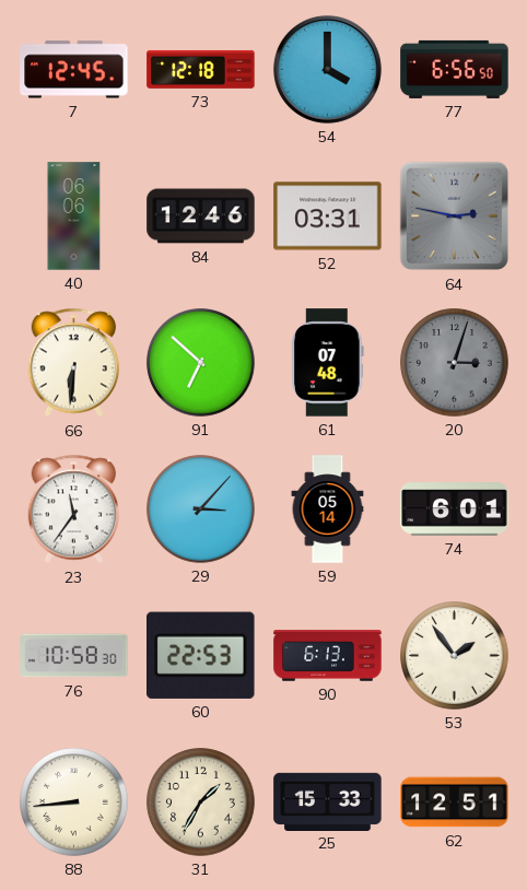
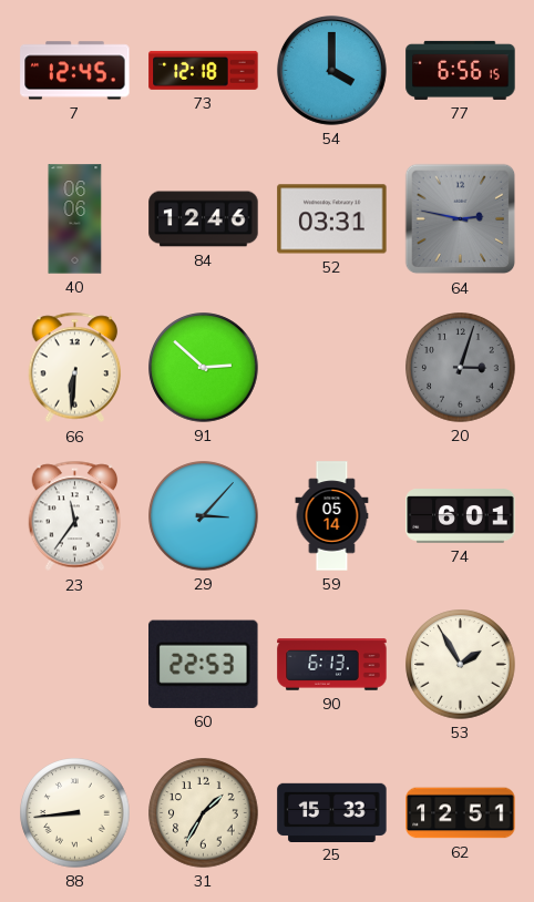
77: 6:56:50 -> 6:56:15
91: 6:52 -> 2:52
61: 07:48 -> none
76: 10:58 -> none
53: 1:54 -> 1:55
